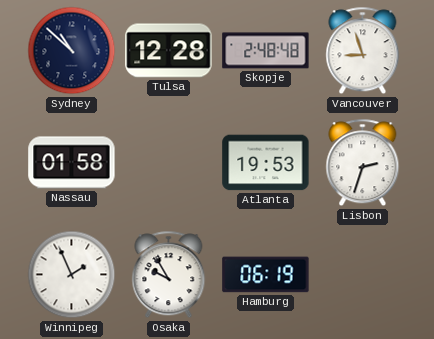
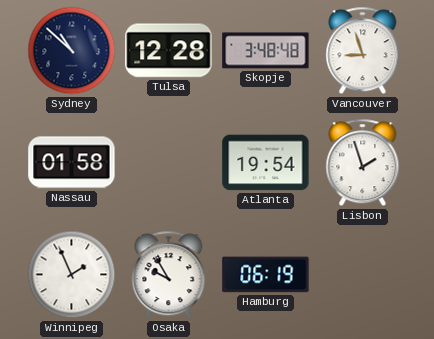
Skopje: 2:48 -> 3:48
Atlanta: 19:53 -> 19:54
Lisbon: 2:33 -> 1:57
